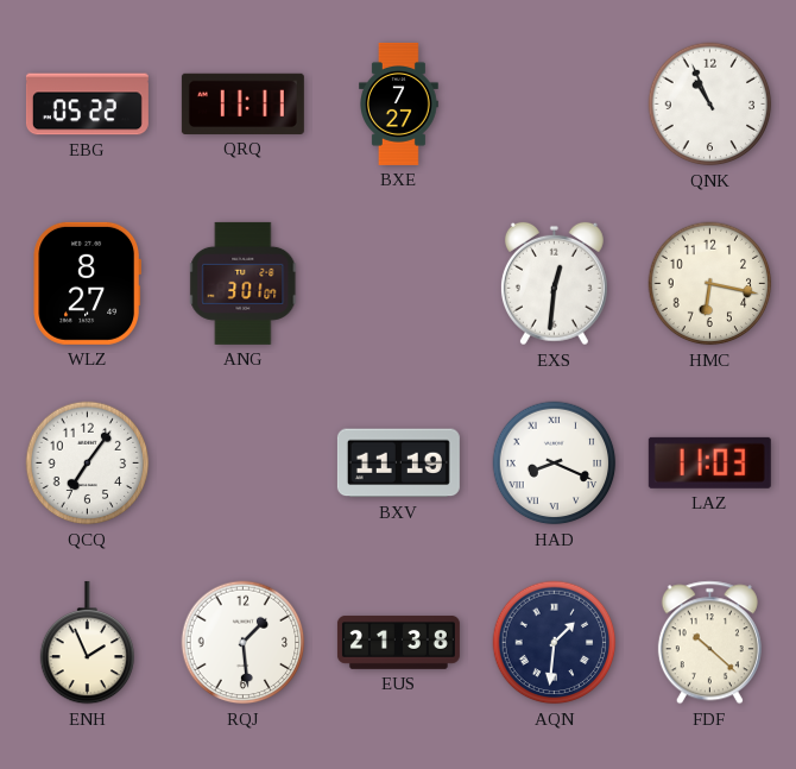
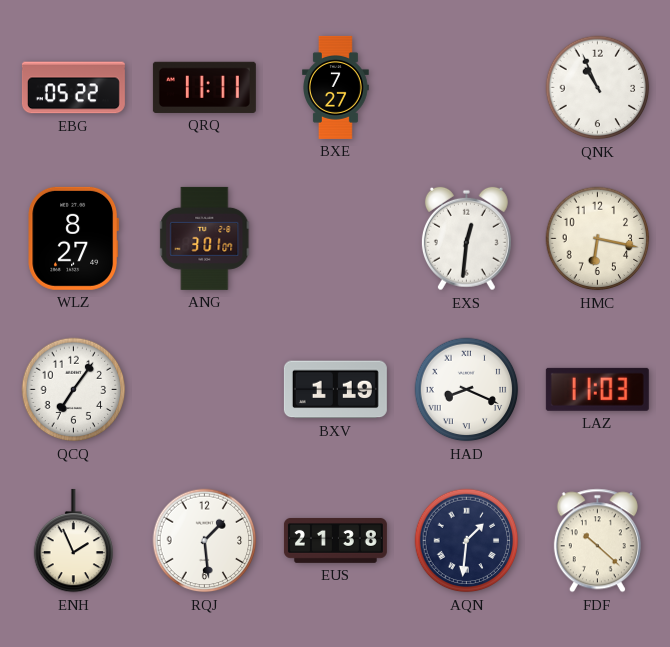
BXV: 11:19 -> 1:19
